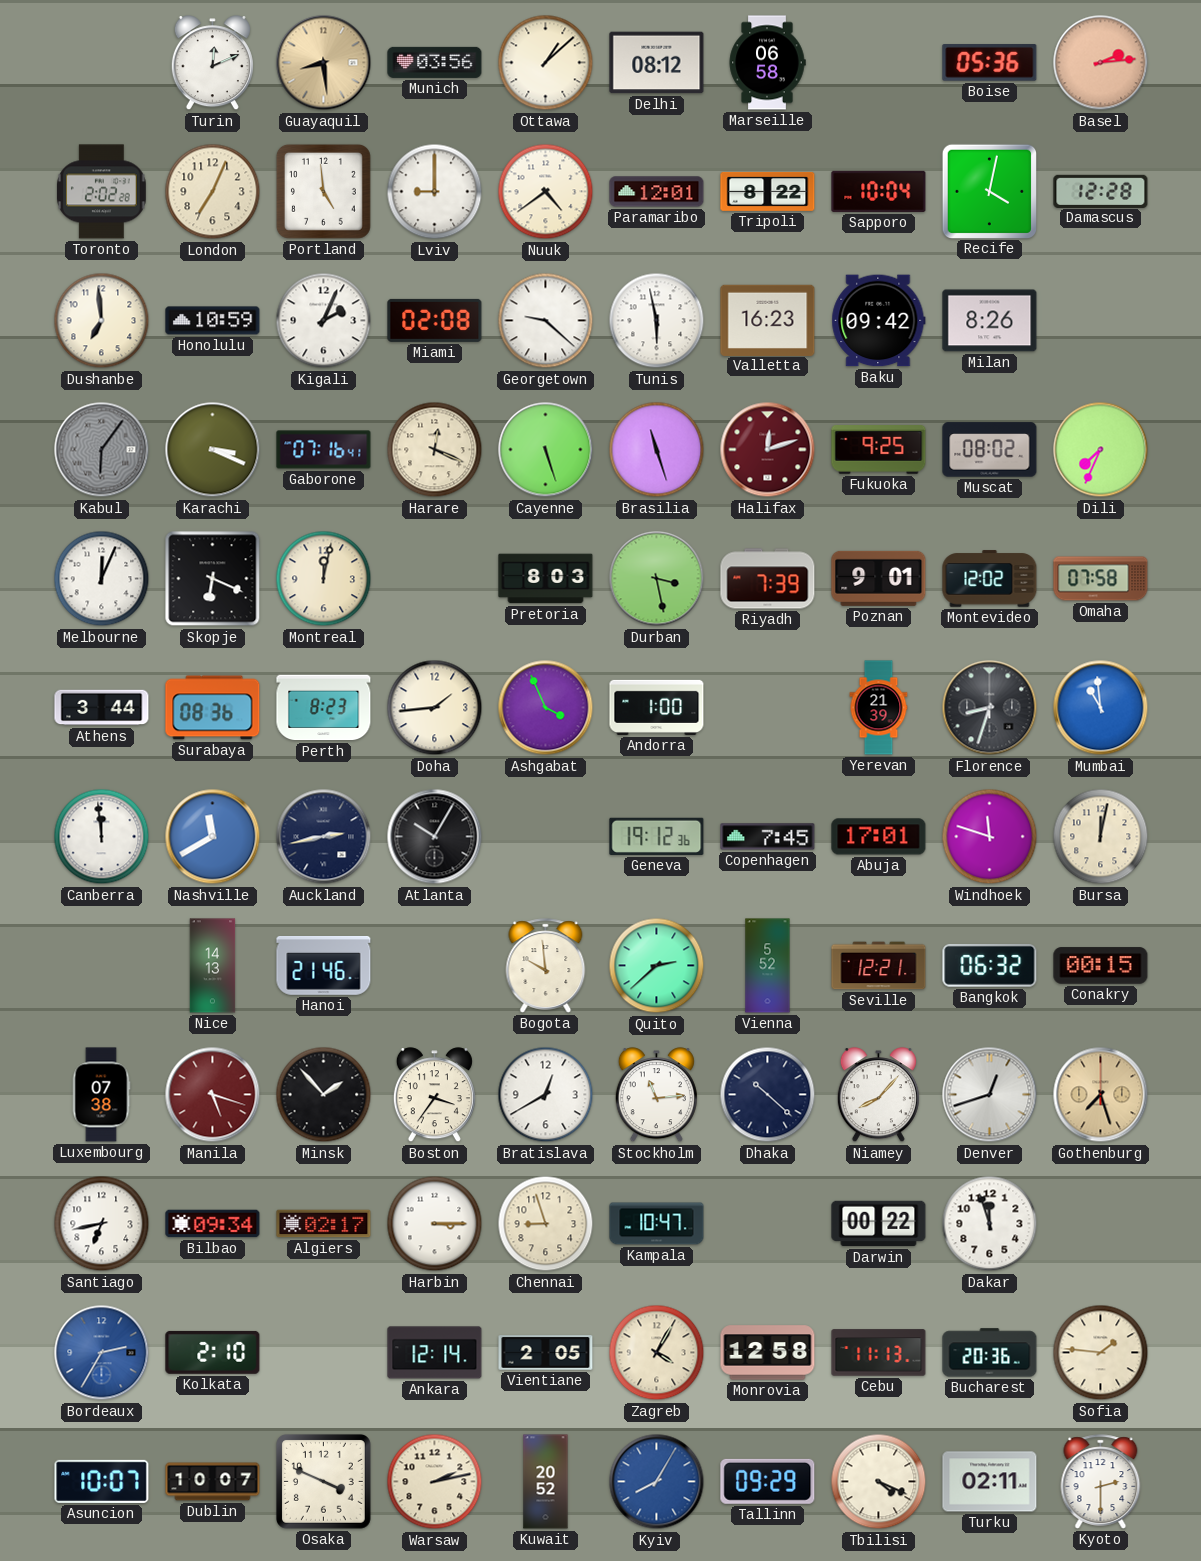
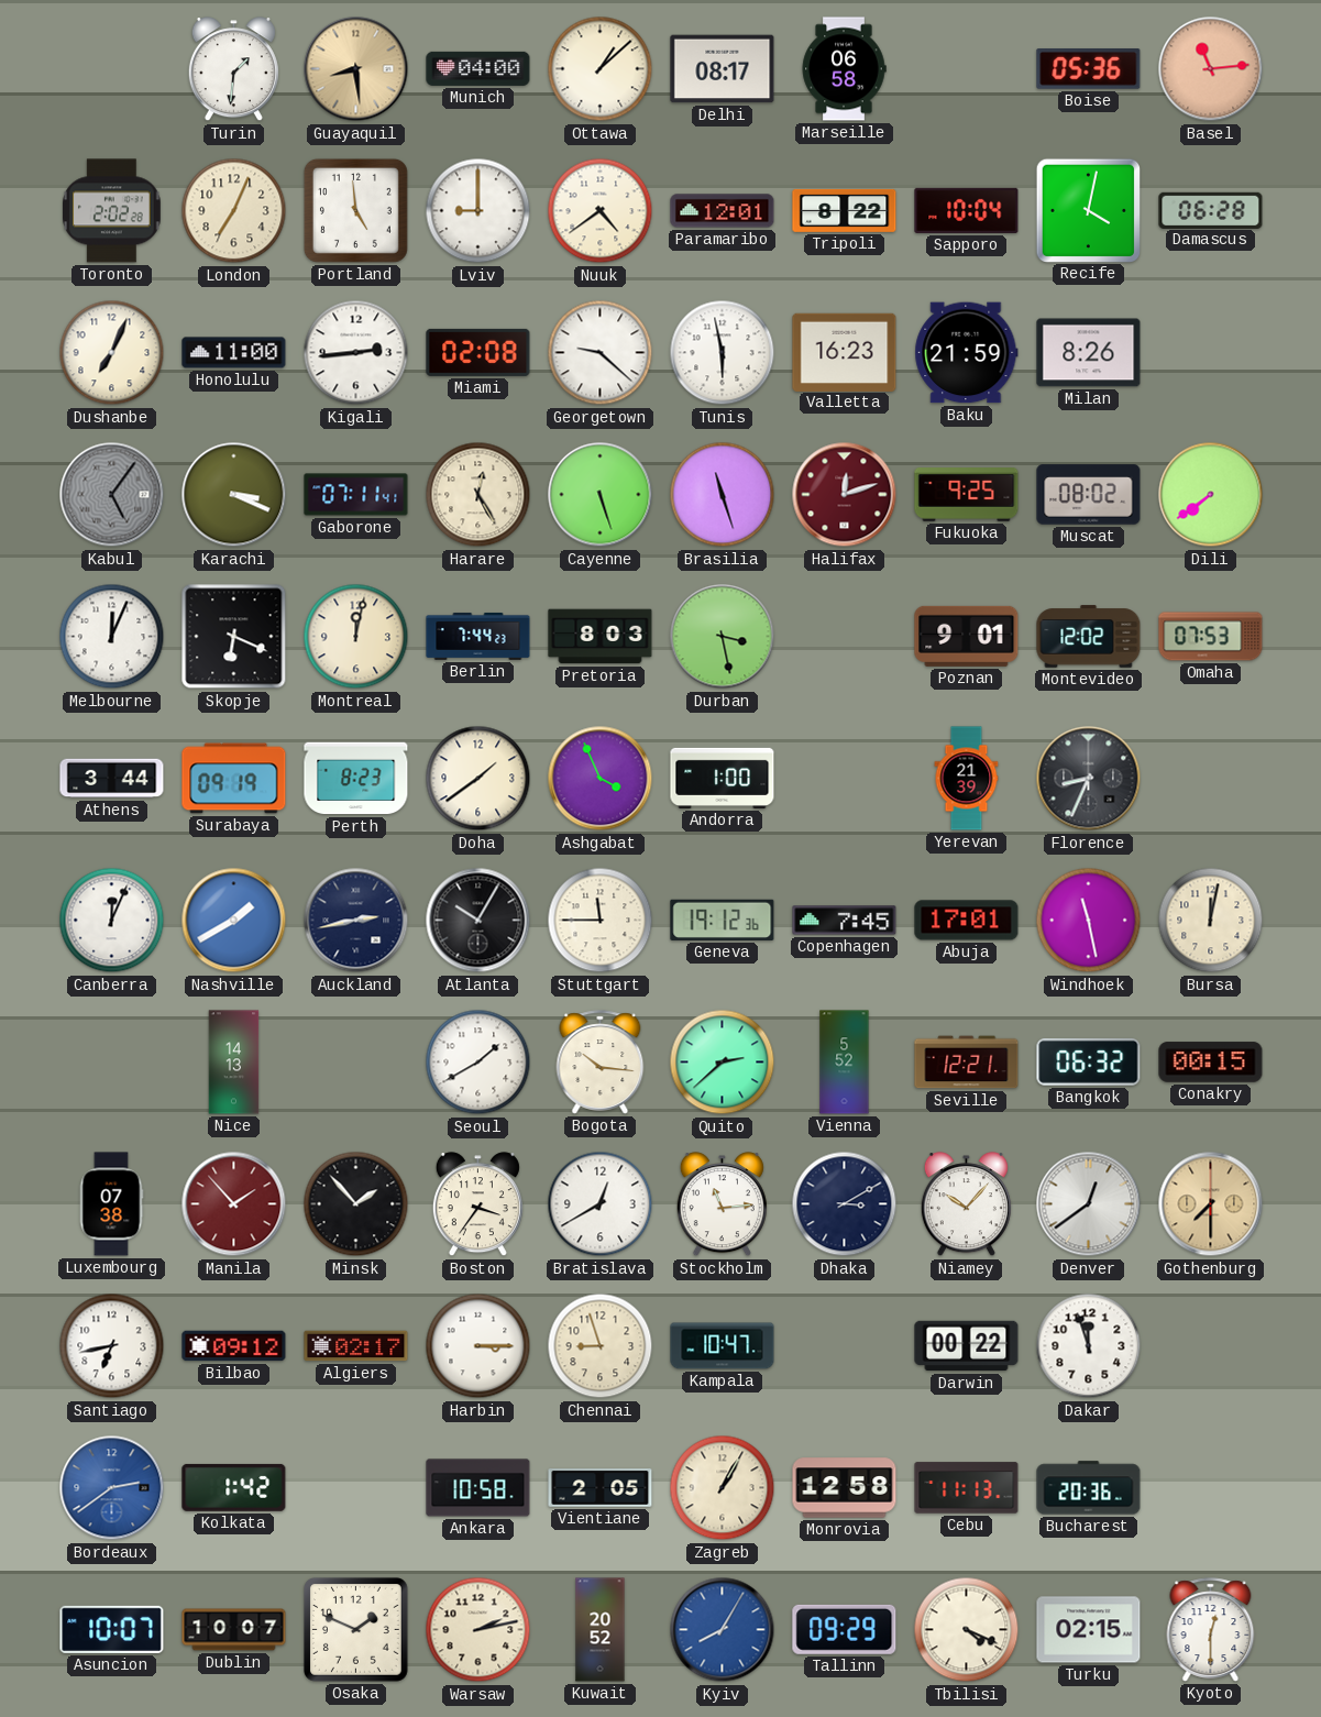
Turin: 12:11 -> 1:31
Munich: 03:56 -> 04:00
Delhi: 08:12 -> 08:17
Basel: 2:14 -> 11:14
Damascus: 12:28 -> 06:28
Dushanbe: 6:59 -> 7:04
Honolulu: 10:59 -> 11:00
Kigali: 2:04 -> 2:44
Baku: 09:42 -> 21:59
Kabul: 6:06 -> 5:06
Gaborone: 07:16 -> 07:11
Harare: 12:19 -> 12:25
Dili: 7:34 -> 7:39
Berlin: none -> 7:44
Riyadh: 7:39 -> none
Omaha: 07:58 -> 07:53
Surabaya: 08:36 -> 09:19
Doha: 1:44 -> 1:39
Florence: 8:33 -> 8:34
Mumbai: 10:59 -> none
Canberra: 11:59 -> 12:04
Nashville: 11:40 -> 1:40
Stuttgart: none -> 11:45
Windhoek: 11:48 -> 11:28
Hanoi: 21:46 -> none
Seoul: none -> 1:40
Bogota: 9:59 -> 10:16
Manila: 5:18 -> 1:53
Dhaka: 10:22 -> 3:10
Niamey: 8:07 -> 10:07
Denver: 12:42 -> 12:39
Gothenburg: 7:27 -> 7:30
Bilbao: 09:34 -> 09:12
Bordeaux: 2:35 -> 2:39
Kolkata: 2:10 -> 1:42
Ankara: 12:14 -> 10:58
Zagreb: 4:05 -> 1:05
Sofia: 1:46 -> none
Osaka: 3:49 -> 1:49
Turku: 02:11 -> 02:15
Kyoto: 2:30 -> 12:30
